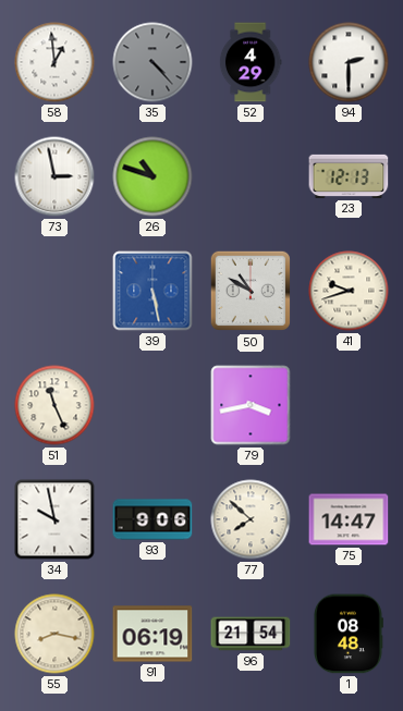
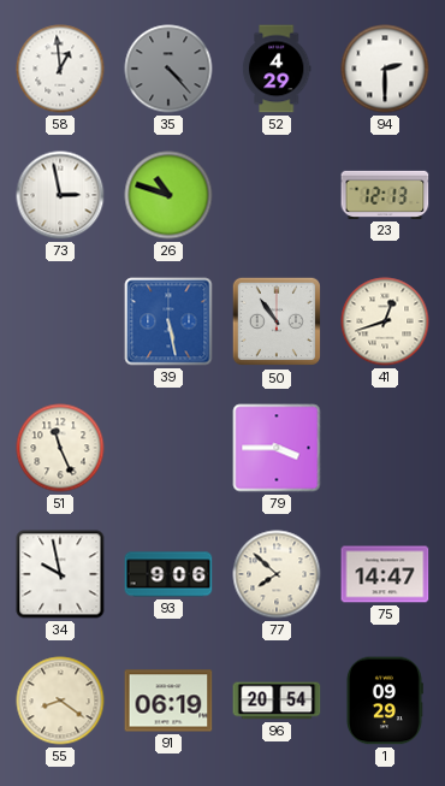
50: 10:50 -> 10:54
41: 9:42 -> 12:42
79: 3:43 -> 3:45
55: 8:17 -> 8:21
96: 21:54 -> 20:54
1: 08:48 -> 09:29
